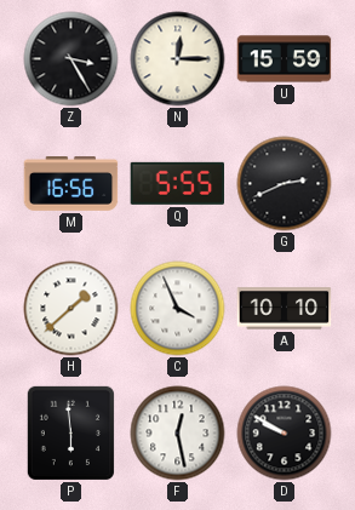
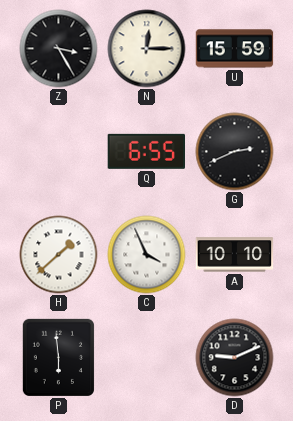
M: 16:56 -> none
Q: 5:55 -> 6:55
F: 12:28 -> none
D: 9:50 -> 9:11
